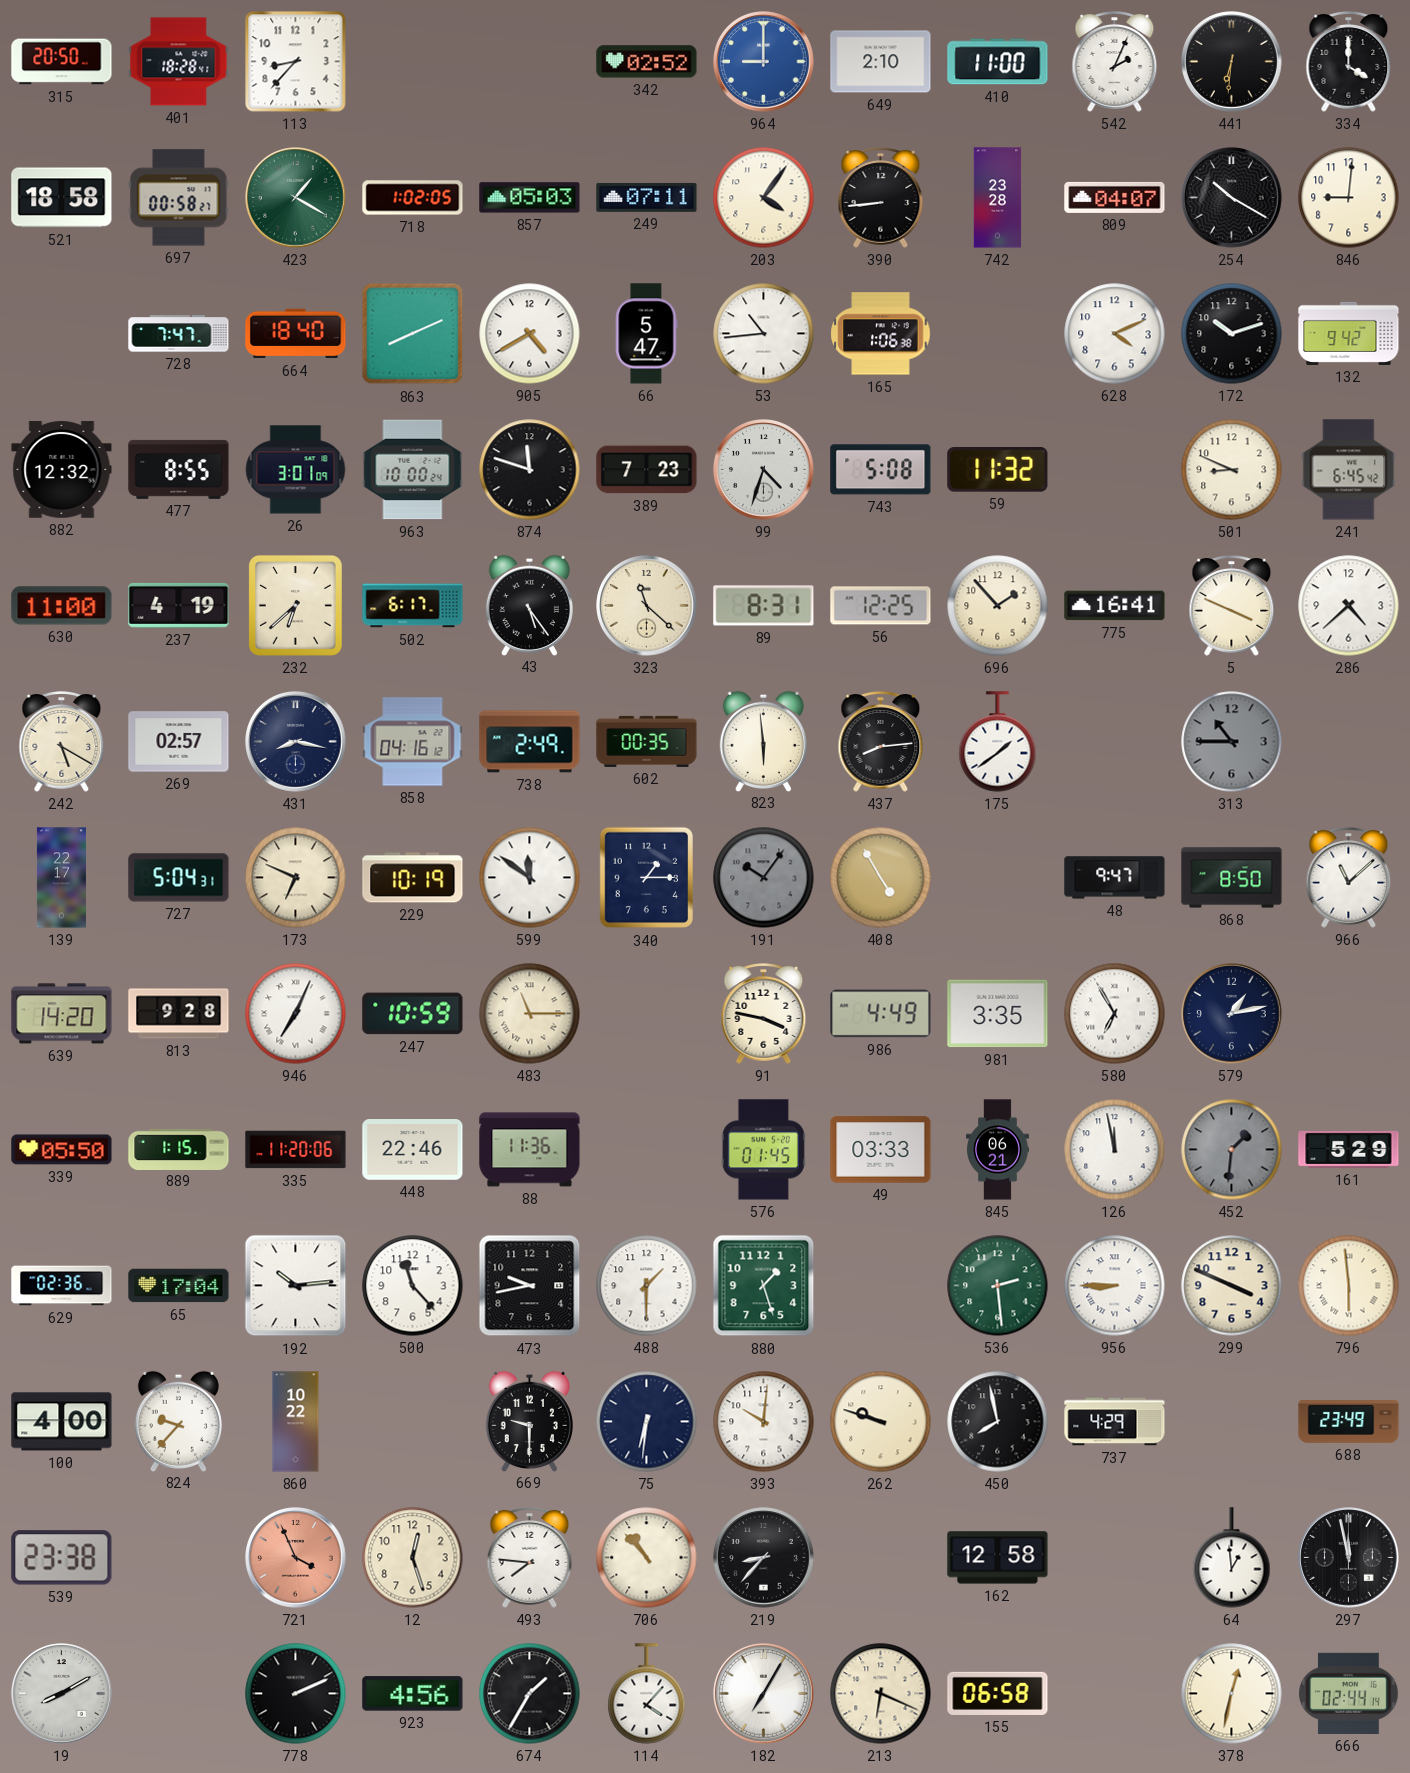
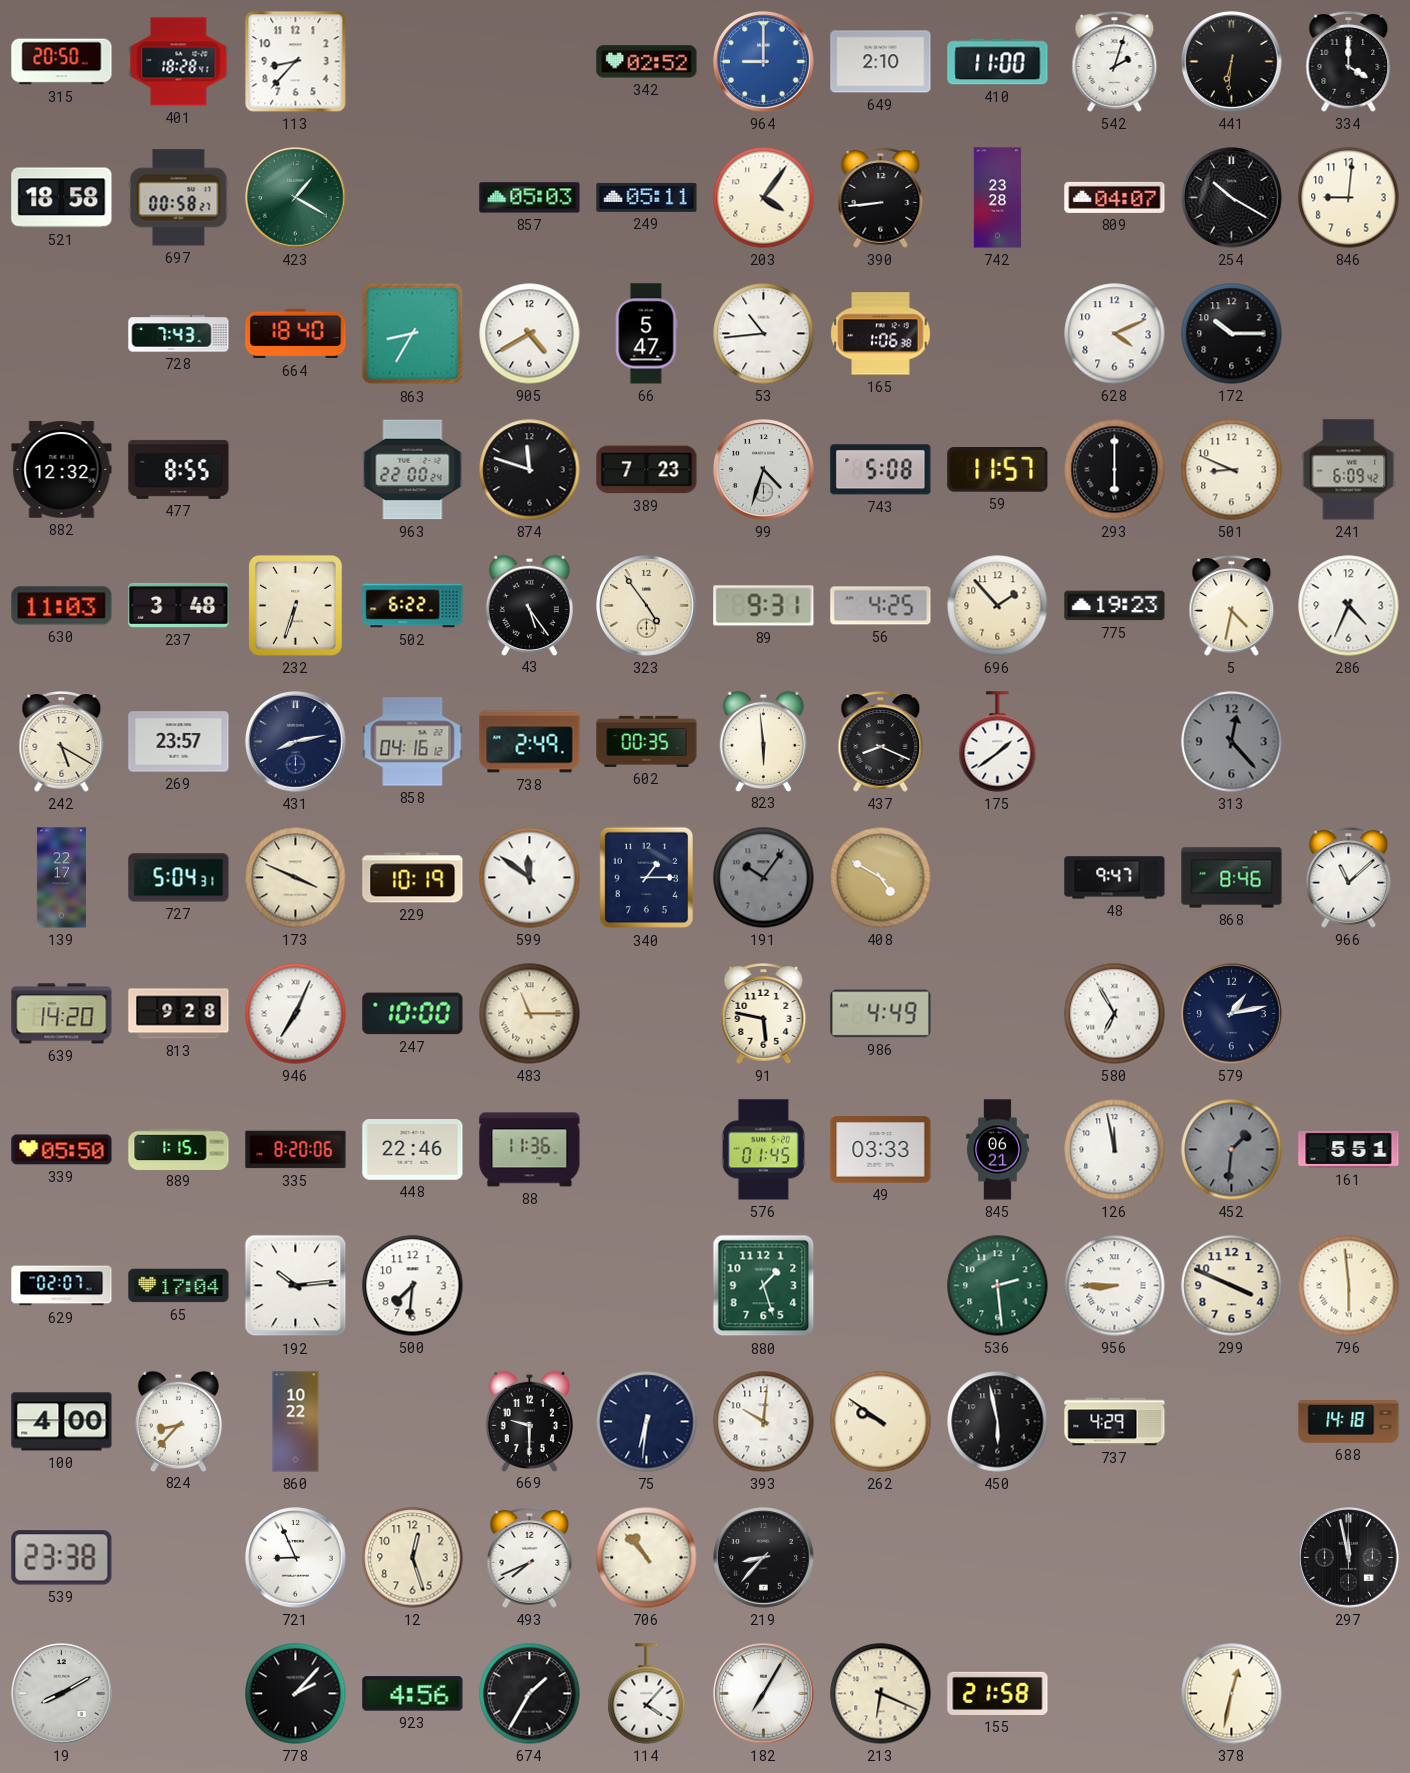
542: 2:04 -> 2:03
718: 1:02 -> none
249: 07:11 -> 05:11
728: 7:47 -> 7:43
863: 8:11 -> 8:35
172: 10:12 -> 10:15
132: 9:42 -> none
26: 3:01 -> none
963: 10:00 -> 22:00
59: 11:32 -> 11:57
293: none -> 6:00
241: 6:45 -> 6:09
630: 11:00 -> 11:03
237: 4:19 -> 3:48
232: 6:38 -> 6:33
502: 6:17 -> 6:22
323: 11:22 -> 4:54
89: 8:31 -> 9:31
56: 12:25 -> 4:25
775: 16:41 -> 19:23
5: 3:49 -> 4:32
286: 4:38 -> 4:34
269: 02:57 -> 23:57
431: 8:17 -> 8:13
437: 8:14 -> 8:19
313: 10:45 -> 12:23
173: 6:49 -> 3:49
408: 4:55 -> 4:50
868: 8:50 -> 8:46
247: 10:59 -> 10:00
91: 3:47 -> 5:47
981: 3:35 -> none
335: 11:20 -> 8:20
161: 5:29 -> 5:51
629: 02:36 -> 02:07
500: 11:23 -> 7:31
473: 9:43 -> none
488: 1:30 -> none
824: 9:37 -> 8:37
262: 9:48 -> 9:51
450: 7:58 -> 5:58
688: 23:49 -> 14:18
721: 3:56 -> 8:56
721 dial: salmon -> white
493: 7:46 -> 7:41
162: 12:58 -> none
64: 12:59 -> none
778: 2:11 -> 2:07
155: 06:58 -> 21:58
666: 02:44 -> none
